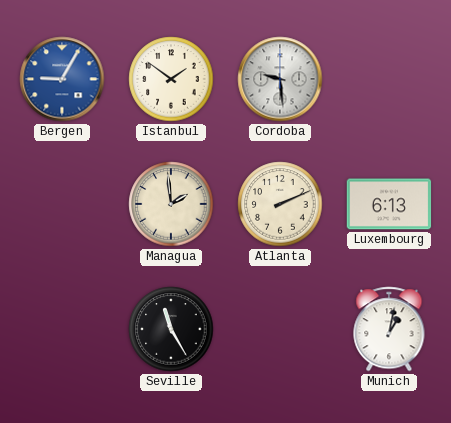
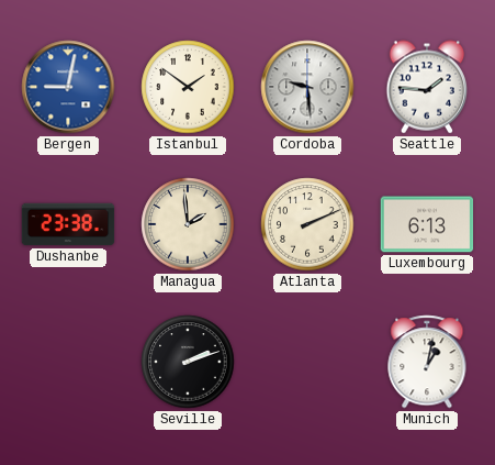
Bergen: 9:05 -> 9:02
Seattle: none -> 1:46
Dushanbe: none -> 23:38
Seville: 11:25 -> 2:12
